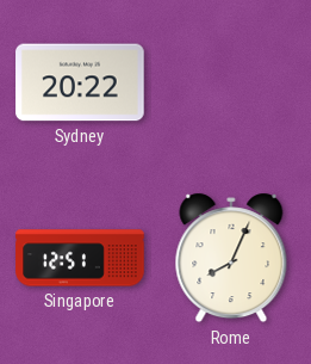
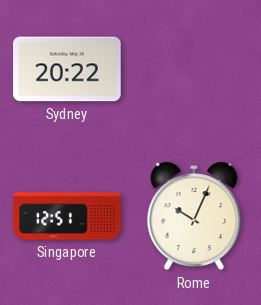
Rome: 8:04 -> 10:04
